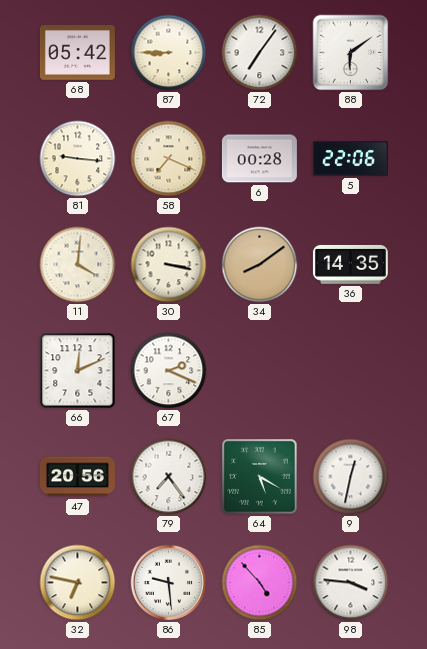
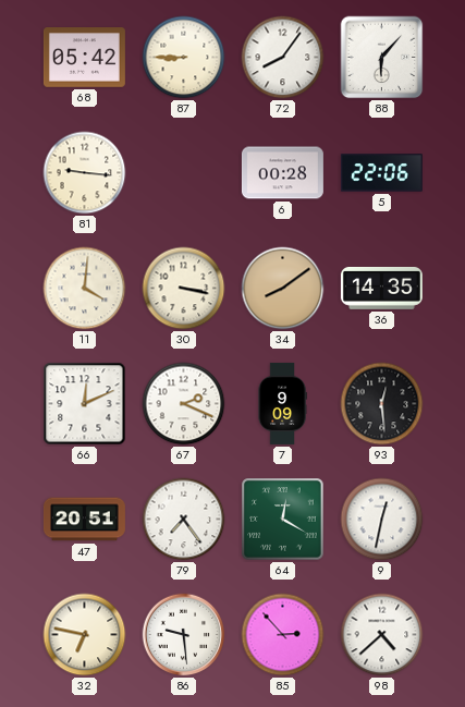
72: 7:06 -> 8:06
88: 6:09 -> 6:07
58: 7:19 -> none
7: none -> 9:09
93: none -> 12:29
47: 20:56 -> 20:51
64: 5:20 -> 12:20
85: 4:53 -> 2:53
98: 3:46 -> 4:38
